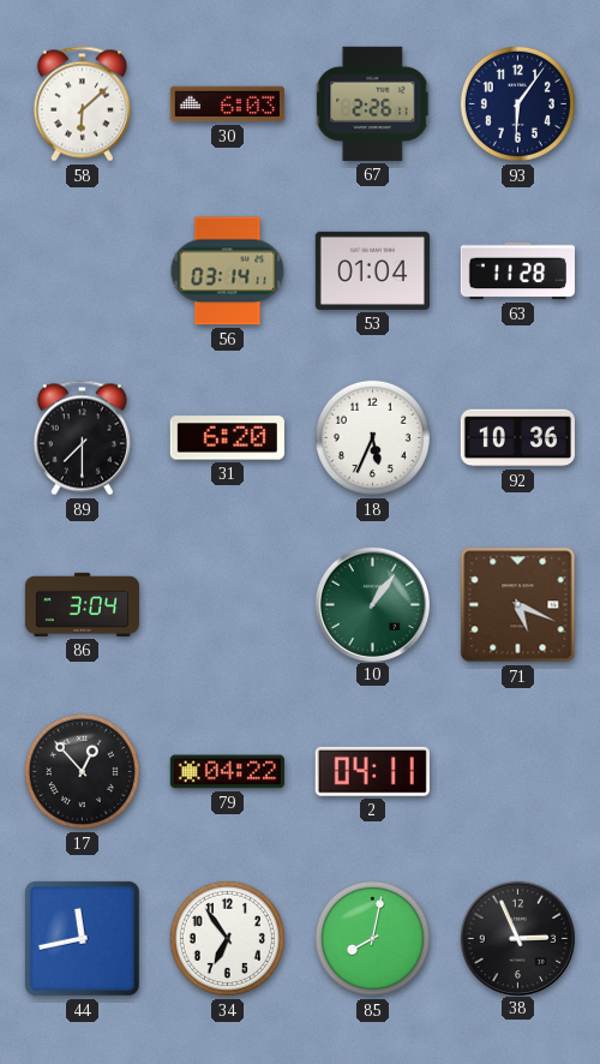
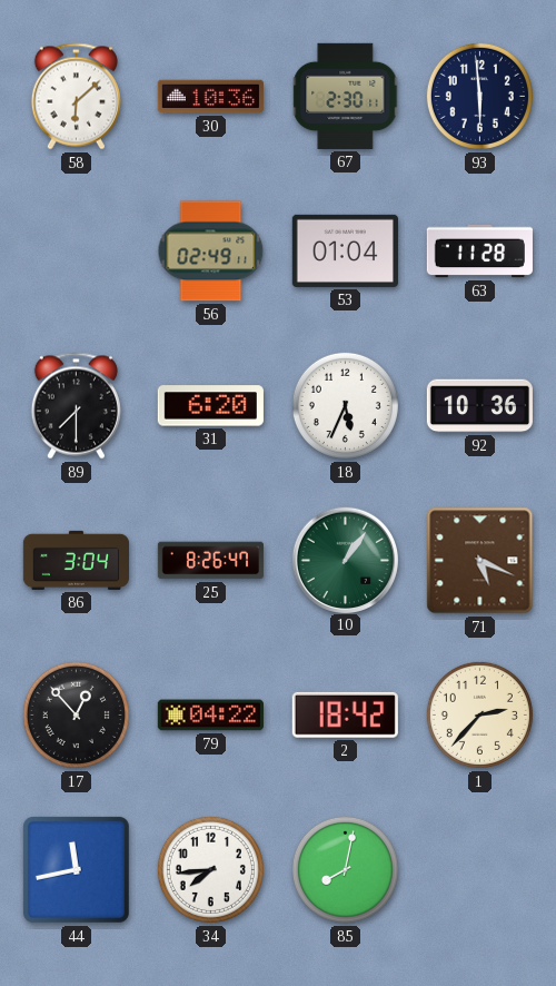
30: 6:03 -> 10:36
67: 2:26 -> 2:30
93: 6:06 -> 5:59
56: 03:14 -> 02:49
25: none -> 8:26
2: 04:11 -> 18:42
1: none -> 2:37
34: 6:54 -> 7:44
38: 2:56 -> none
